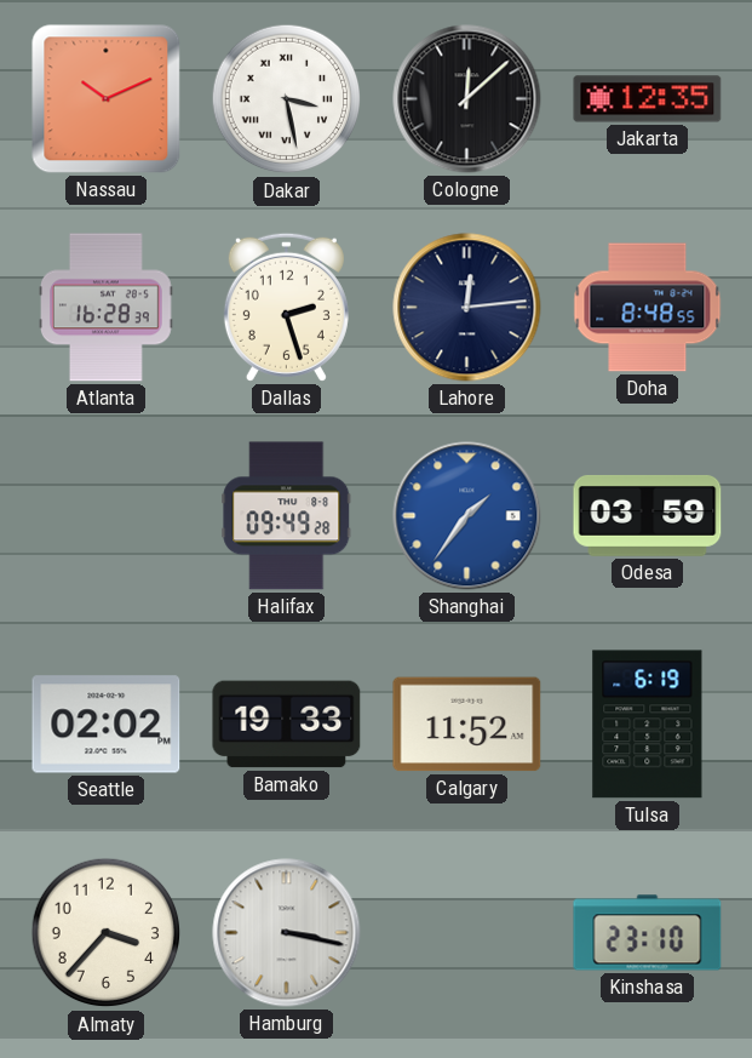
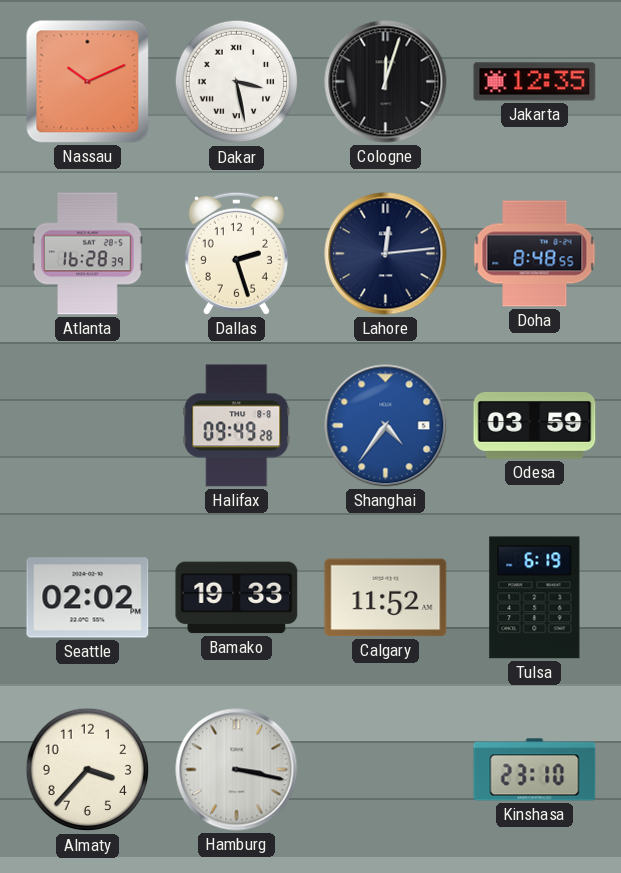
Cologne: 12:08 -> 12:03
Shanghai: 1:36 -> 4:36
